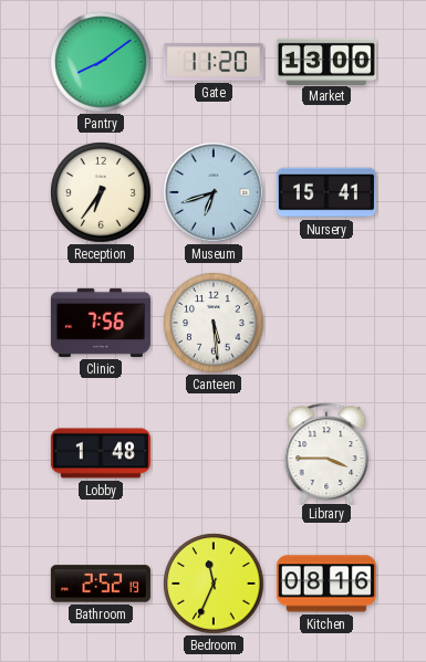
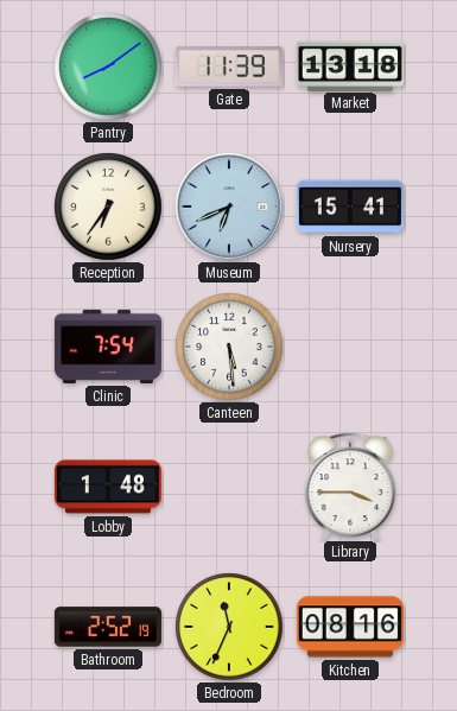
Gate: 11:20 -> 11:39
Market: 13:00 -> 13:18
Museum: 6:42 -> 6:41
Clinic: 7:56 -> 7:54
